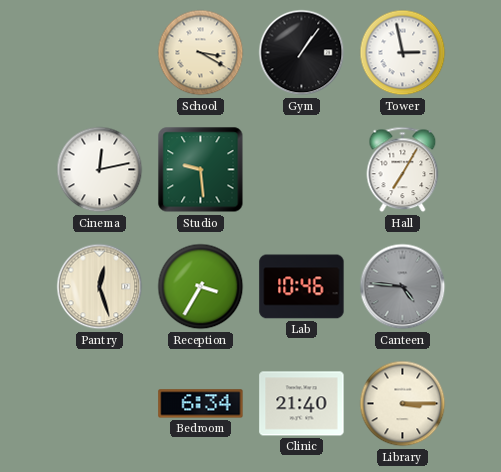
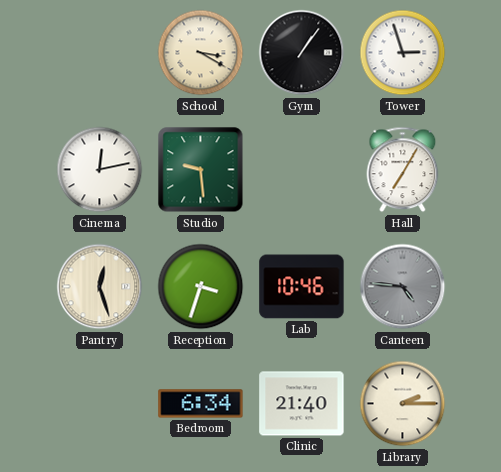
Tower: 2:58 -> 2:57
Reception: 3:35 -> 3:33
Library: 3:15 -> 2:15
